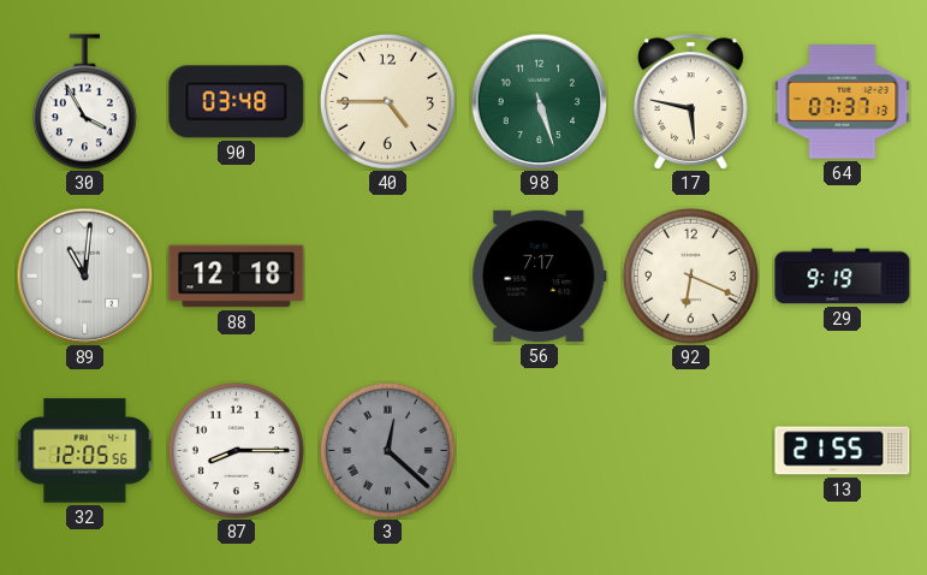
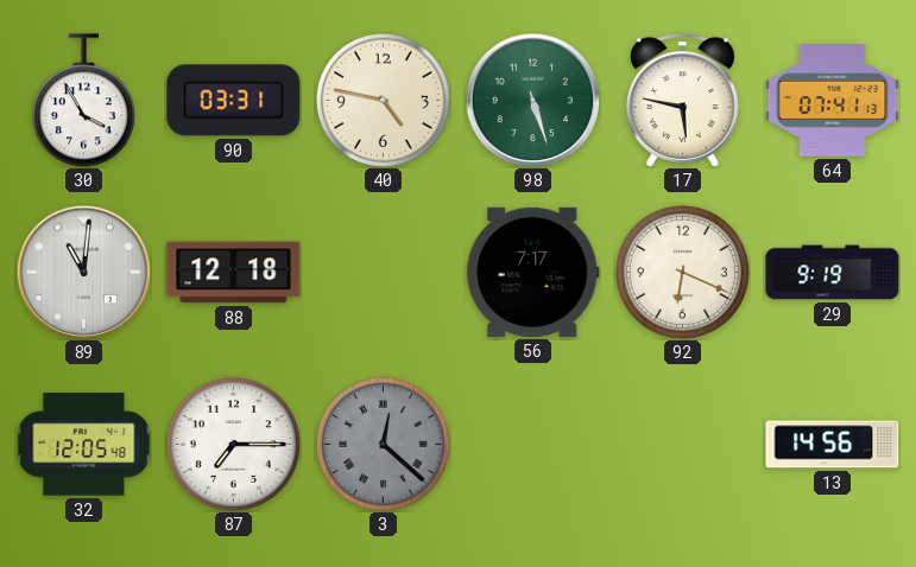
90: 03:48 -> 03:31
40: 4:45 -> 4:47
64: 07:37 -> 07:41
32: 12:05:56 -> 12:05:48
87: 8:15 -> 7:15
13: 21:55 -> 14:56
